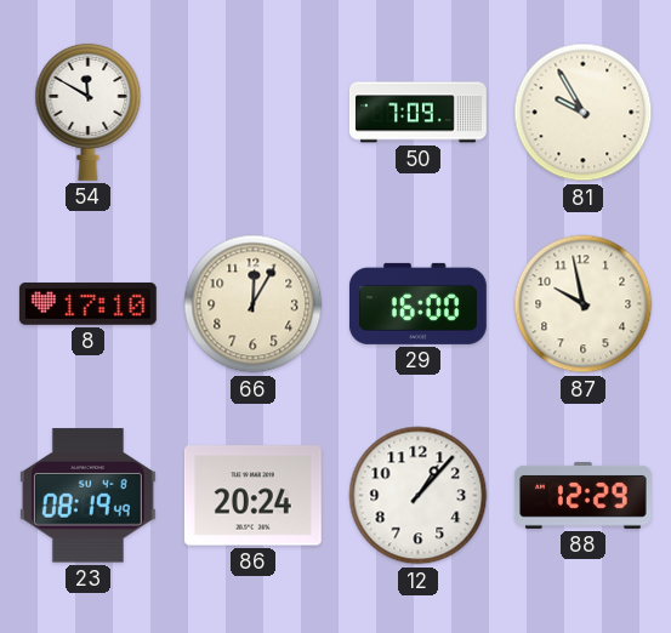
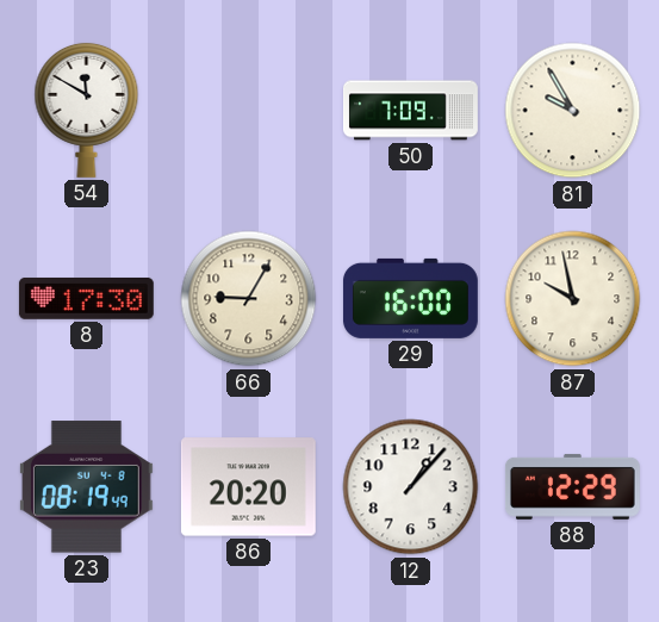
8: 17:10 -> 17:30
66: 12:05 -> 9:05
86: 20:24 -> 20:20
